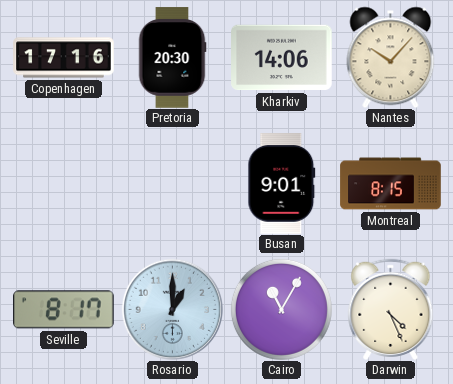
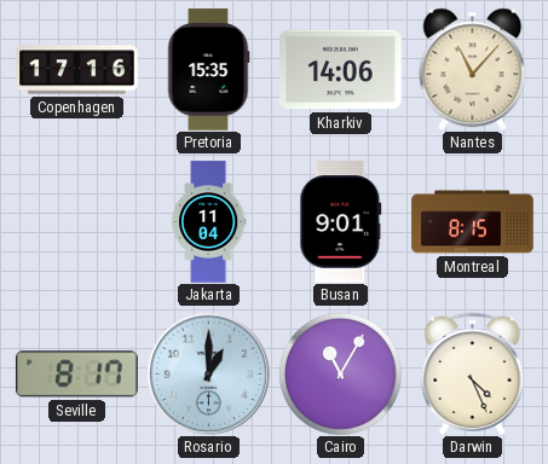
Pretoria: 20:30 -> 15:35
Nantes: 10:07 -> 11:07
Jakarta: none -> 11:04
